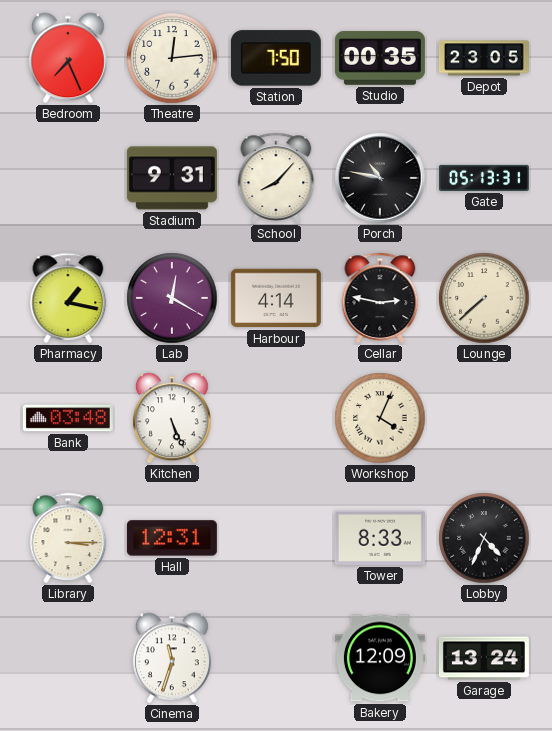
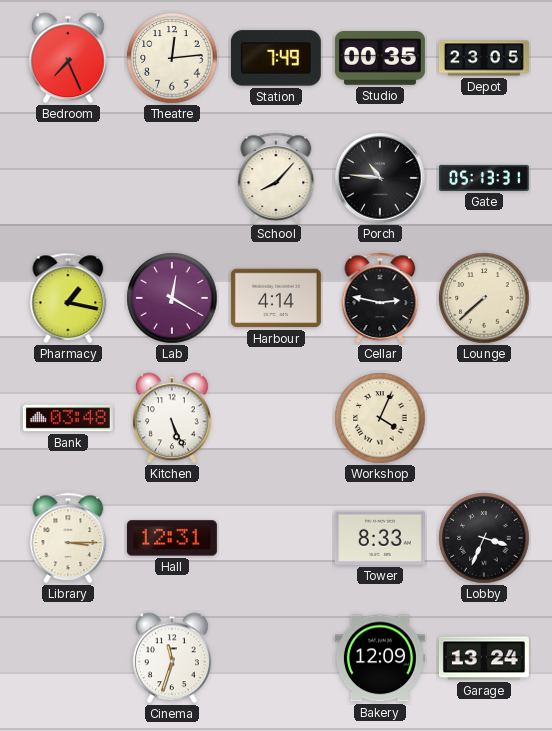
Station: 7:50 -> 7:49
Stadium: 9:31 -> none
Porch: 10:47 -> 10:46
Lobby: 4:34 -> 3:34
